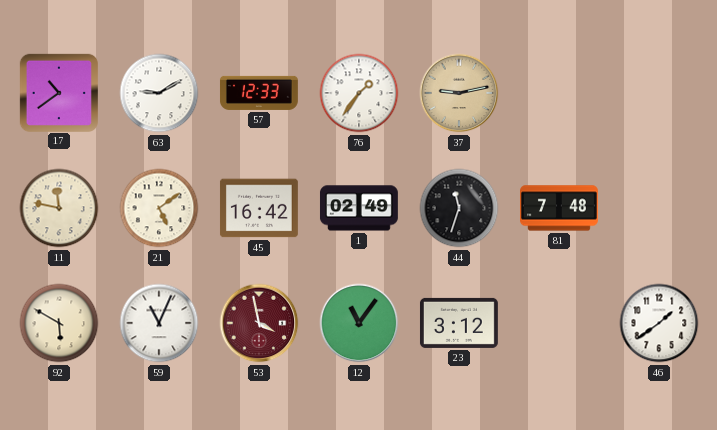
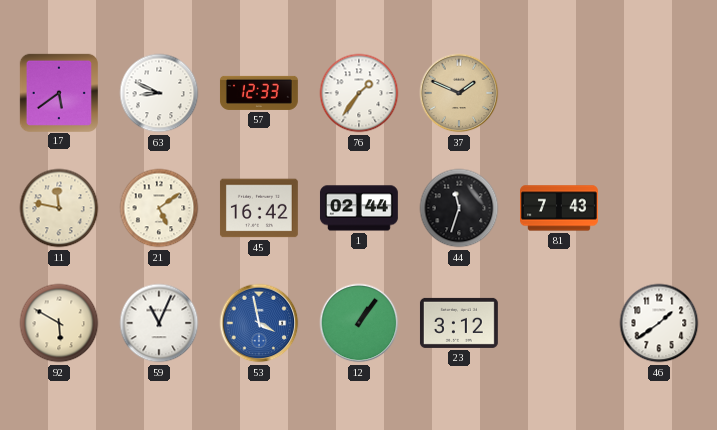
17: 10:39 -> 5:39
63: 9:10 -> 8:49
37: 9:13 -> 1:49
1: 02:49 -> 02:44
81: 7:48 -> 7:43
53 dial: burgundy -> blue
12: 11:06 -> 1:06
